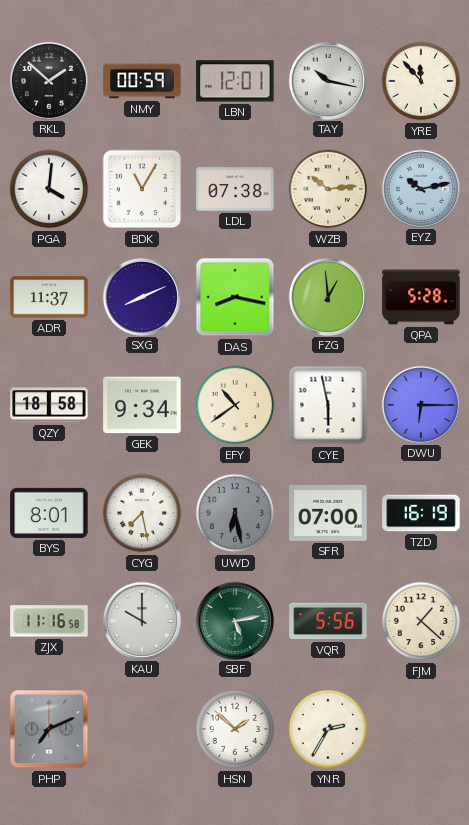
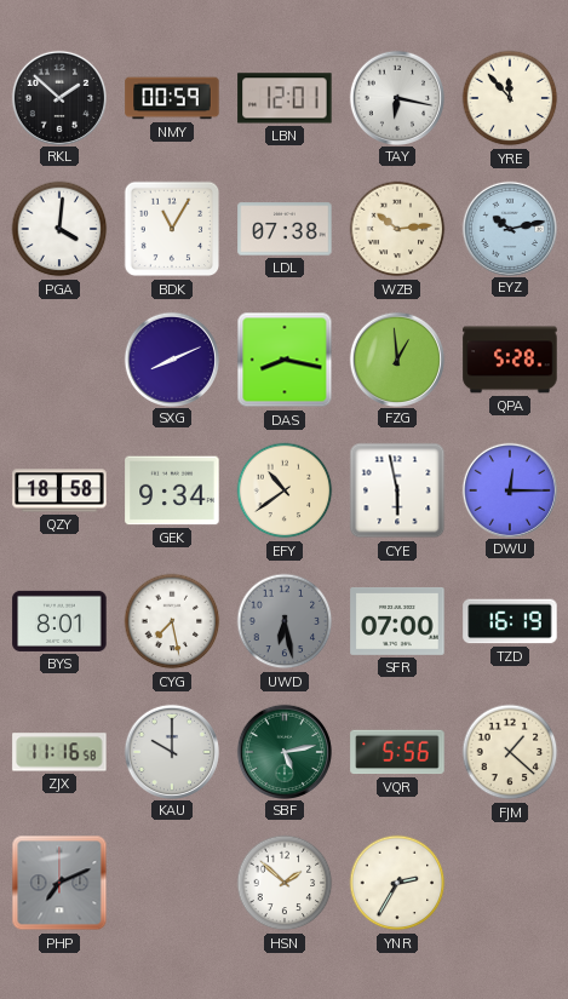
TAY: 10:17 -> 6:17
ADR: 11:37 -> none
DWU: 6:15 -> 12:15
